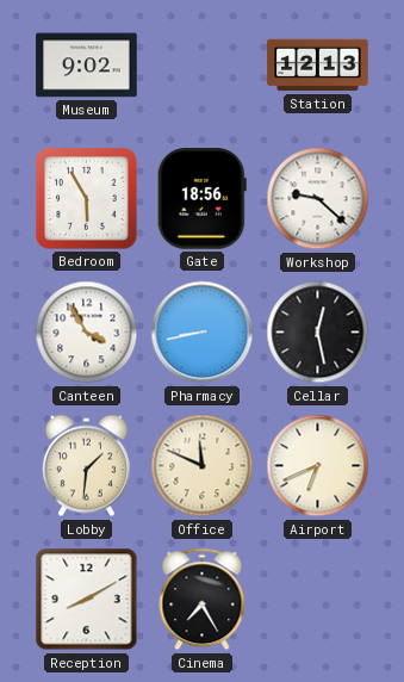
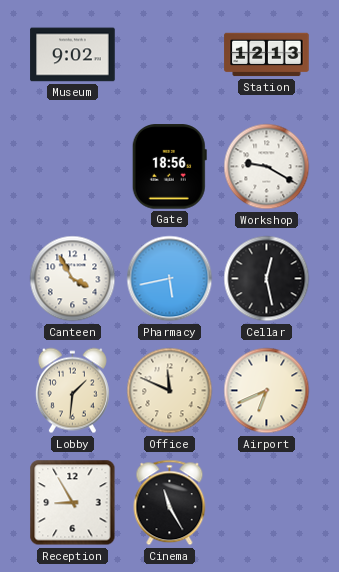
Bedroom: 5:55 -> none
Workshop: 9:22 -> 9:20
Pharmacy: 8:43 -> 5:43
Reception: 8:10 -> 8:55
Cinema: 7:25 -> 11:25
